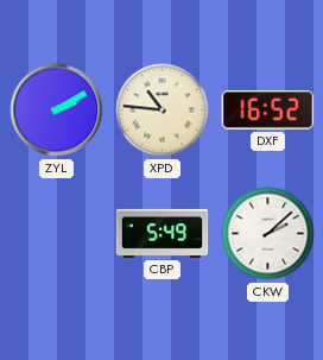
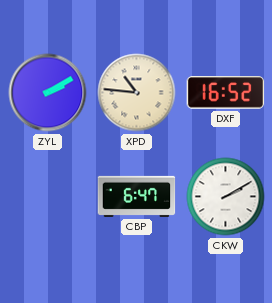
CBP: 5:49 -> 6:47
CKW: 2:08 -> 2:10
